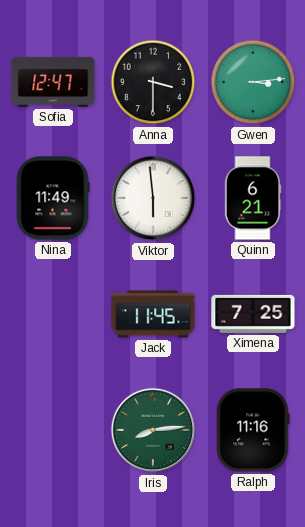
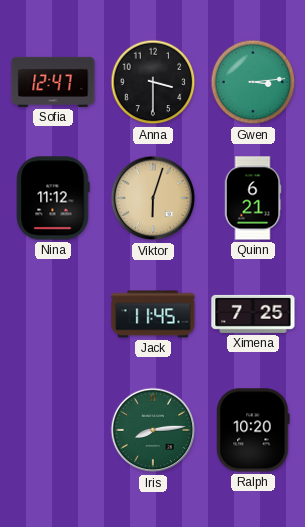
Nina: 11:49 -> 11:12
Viktor: 5:59 -> 6:03
Viktor dial: white -> champagne
Ralph: 11:16 -> 10:20
